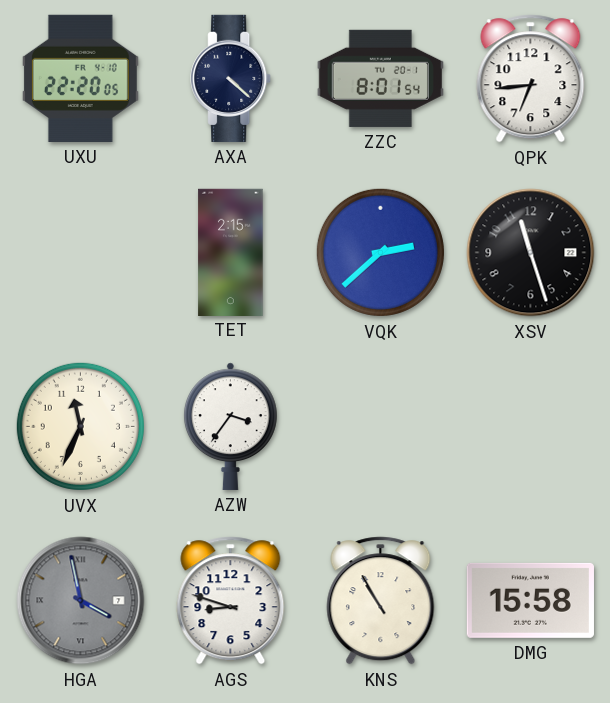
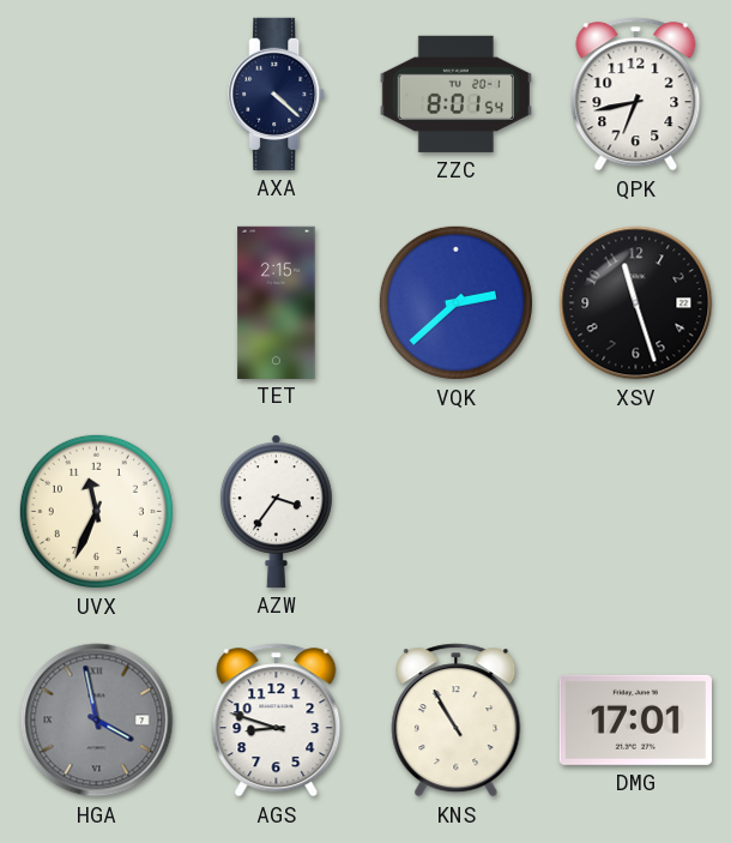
UXU: 22:20 -> none
QPK: 6:44 -> 6:43
DMG: 15:58 -> 17:01
